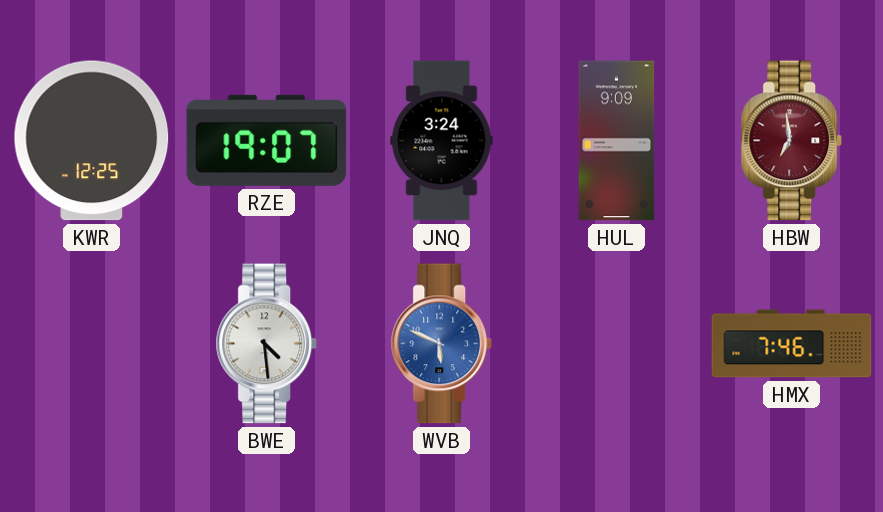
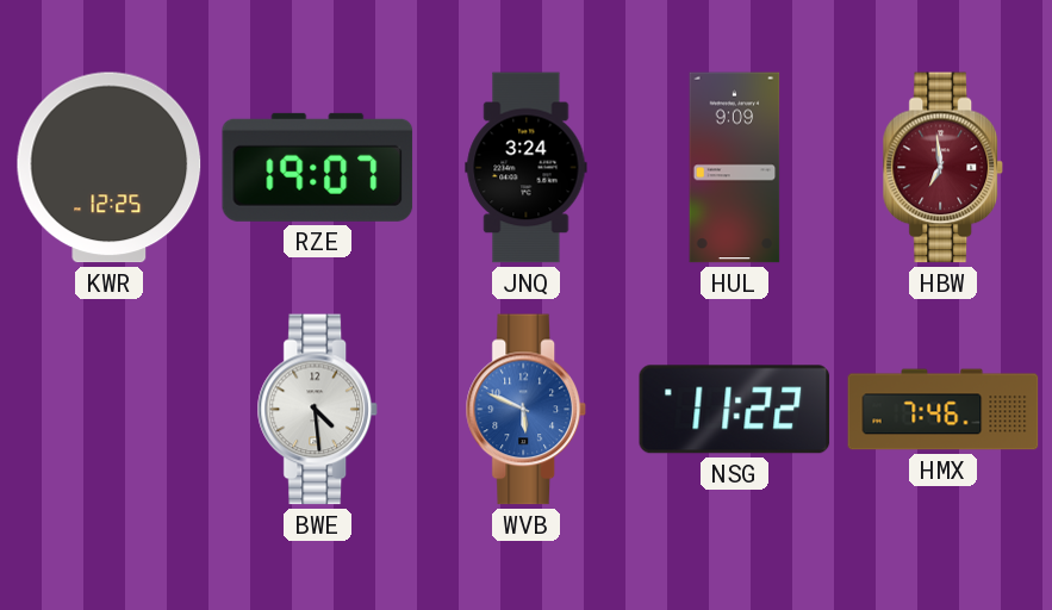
NSG: none -> 11:22
